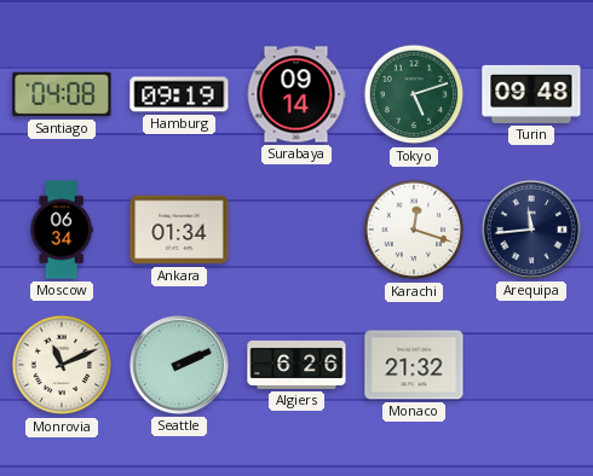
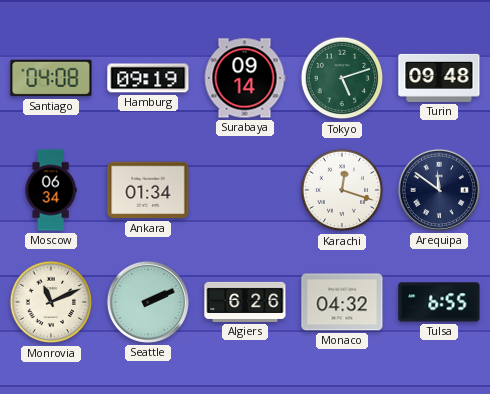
Arequipa: 11:44 -> 11:51
Monaco: 21:32 -> 04:32
Tulsa: none -> 6:55
